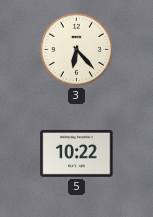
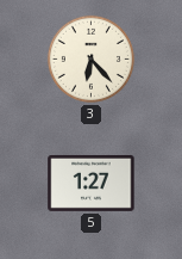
5: 10:22 -> 1:27
